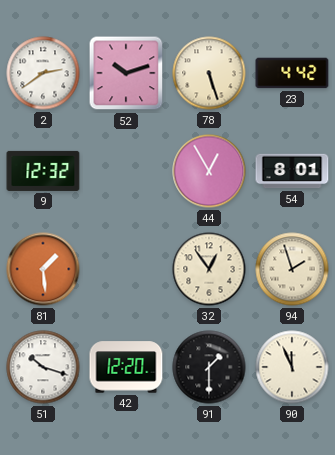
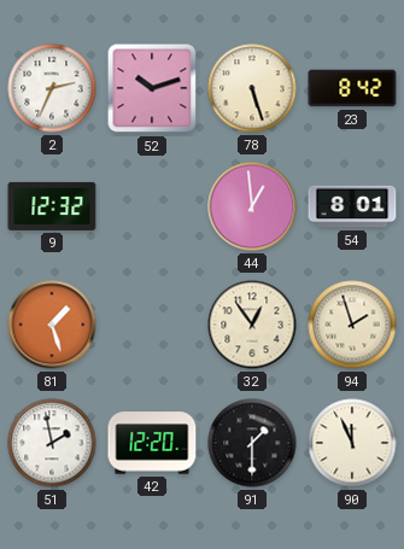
2: 2:39 -> 2:34
23: 4:42 -> 8:42
44: 12:55 -> 12:59
81: 1:29 -> 1:27
51: 10:18 -> 1:58
